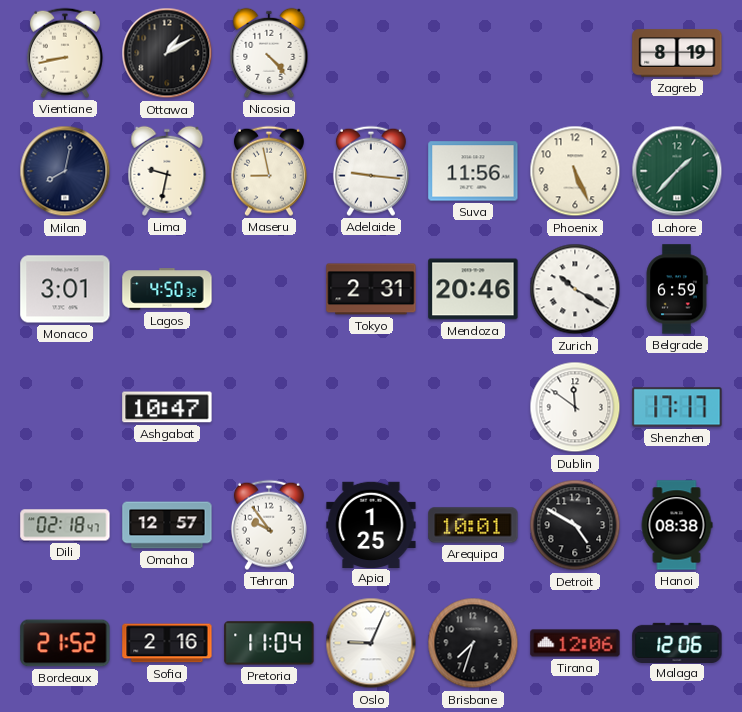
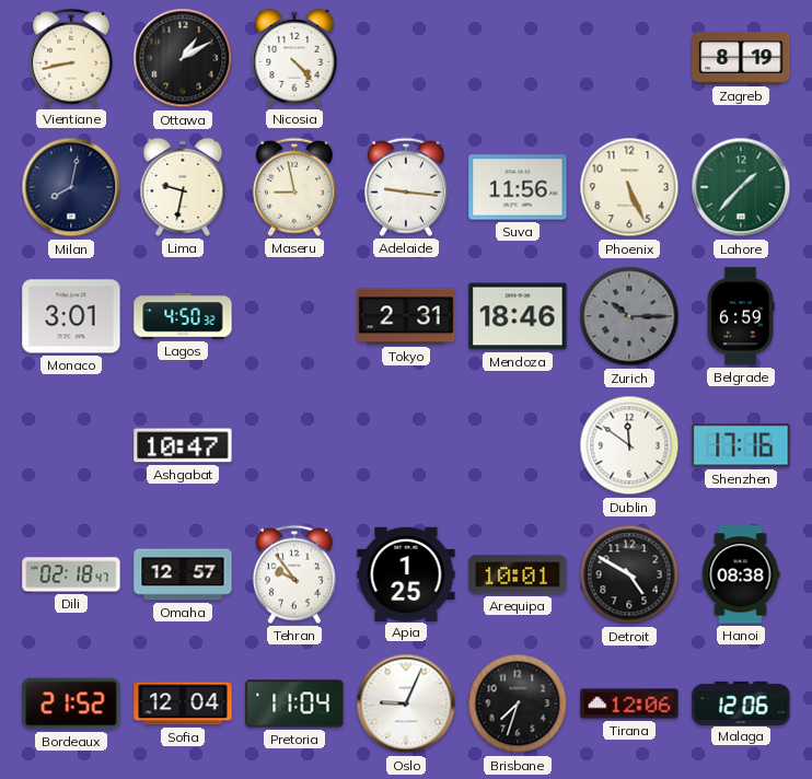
Mendoza: 20:46 -> 18:46
Zurich: 10:20 -> 10:15
Zurich dial: white -> grey
Shenzhen: 17:17 -> 17:16
Sofia: 2:16 -> 12:04
